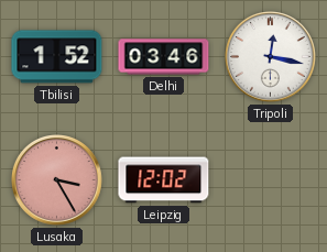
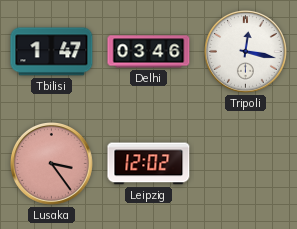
Tbilisi: 1:52 -> 1:47
Lusaka: 3:25 -> 3:24
